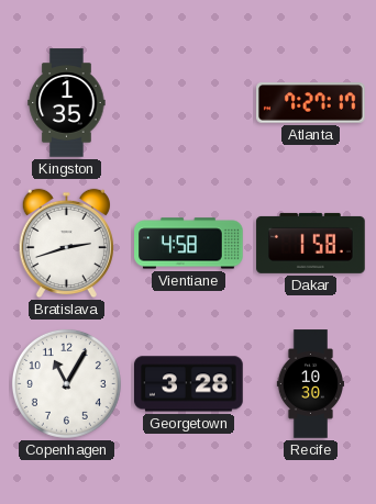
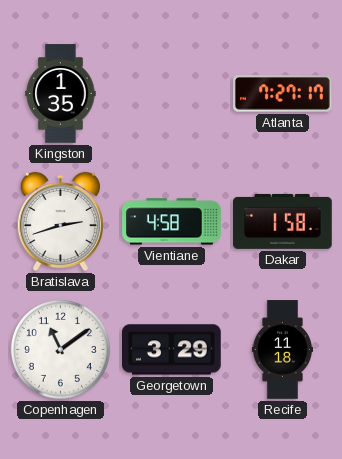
Copenhagen: 11:05 -> 11:09
Georgetown: 3:28 -> 3:29
Recife: 10:30 -> 11:18
